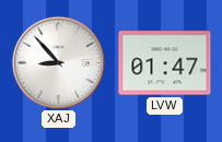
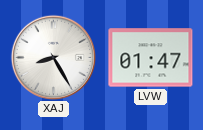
XAJ: 8:53 -> 8:25
